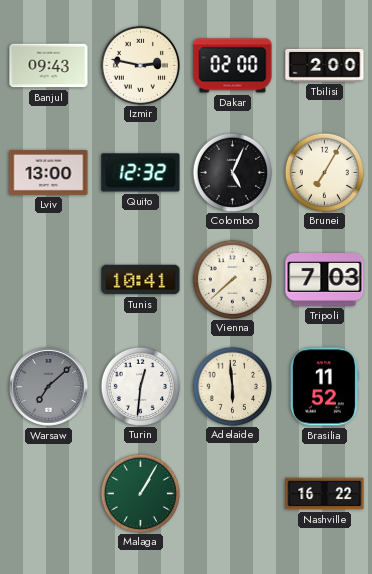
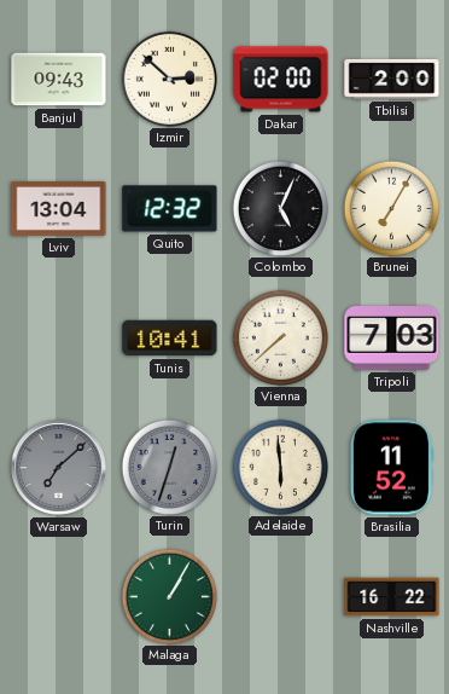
Izmir: 2:47 -> 2:52
Lviv: 13:00 -> 13:04
Turin: 12:31 -> 12:33
Turin dial: white -> grey
